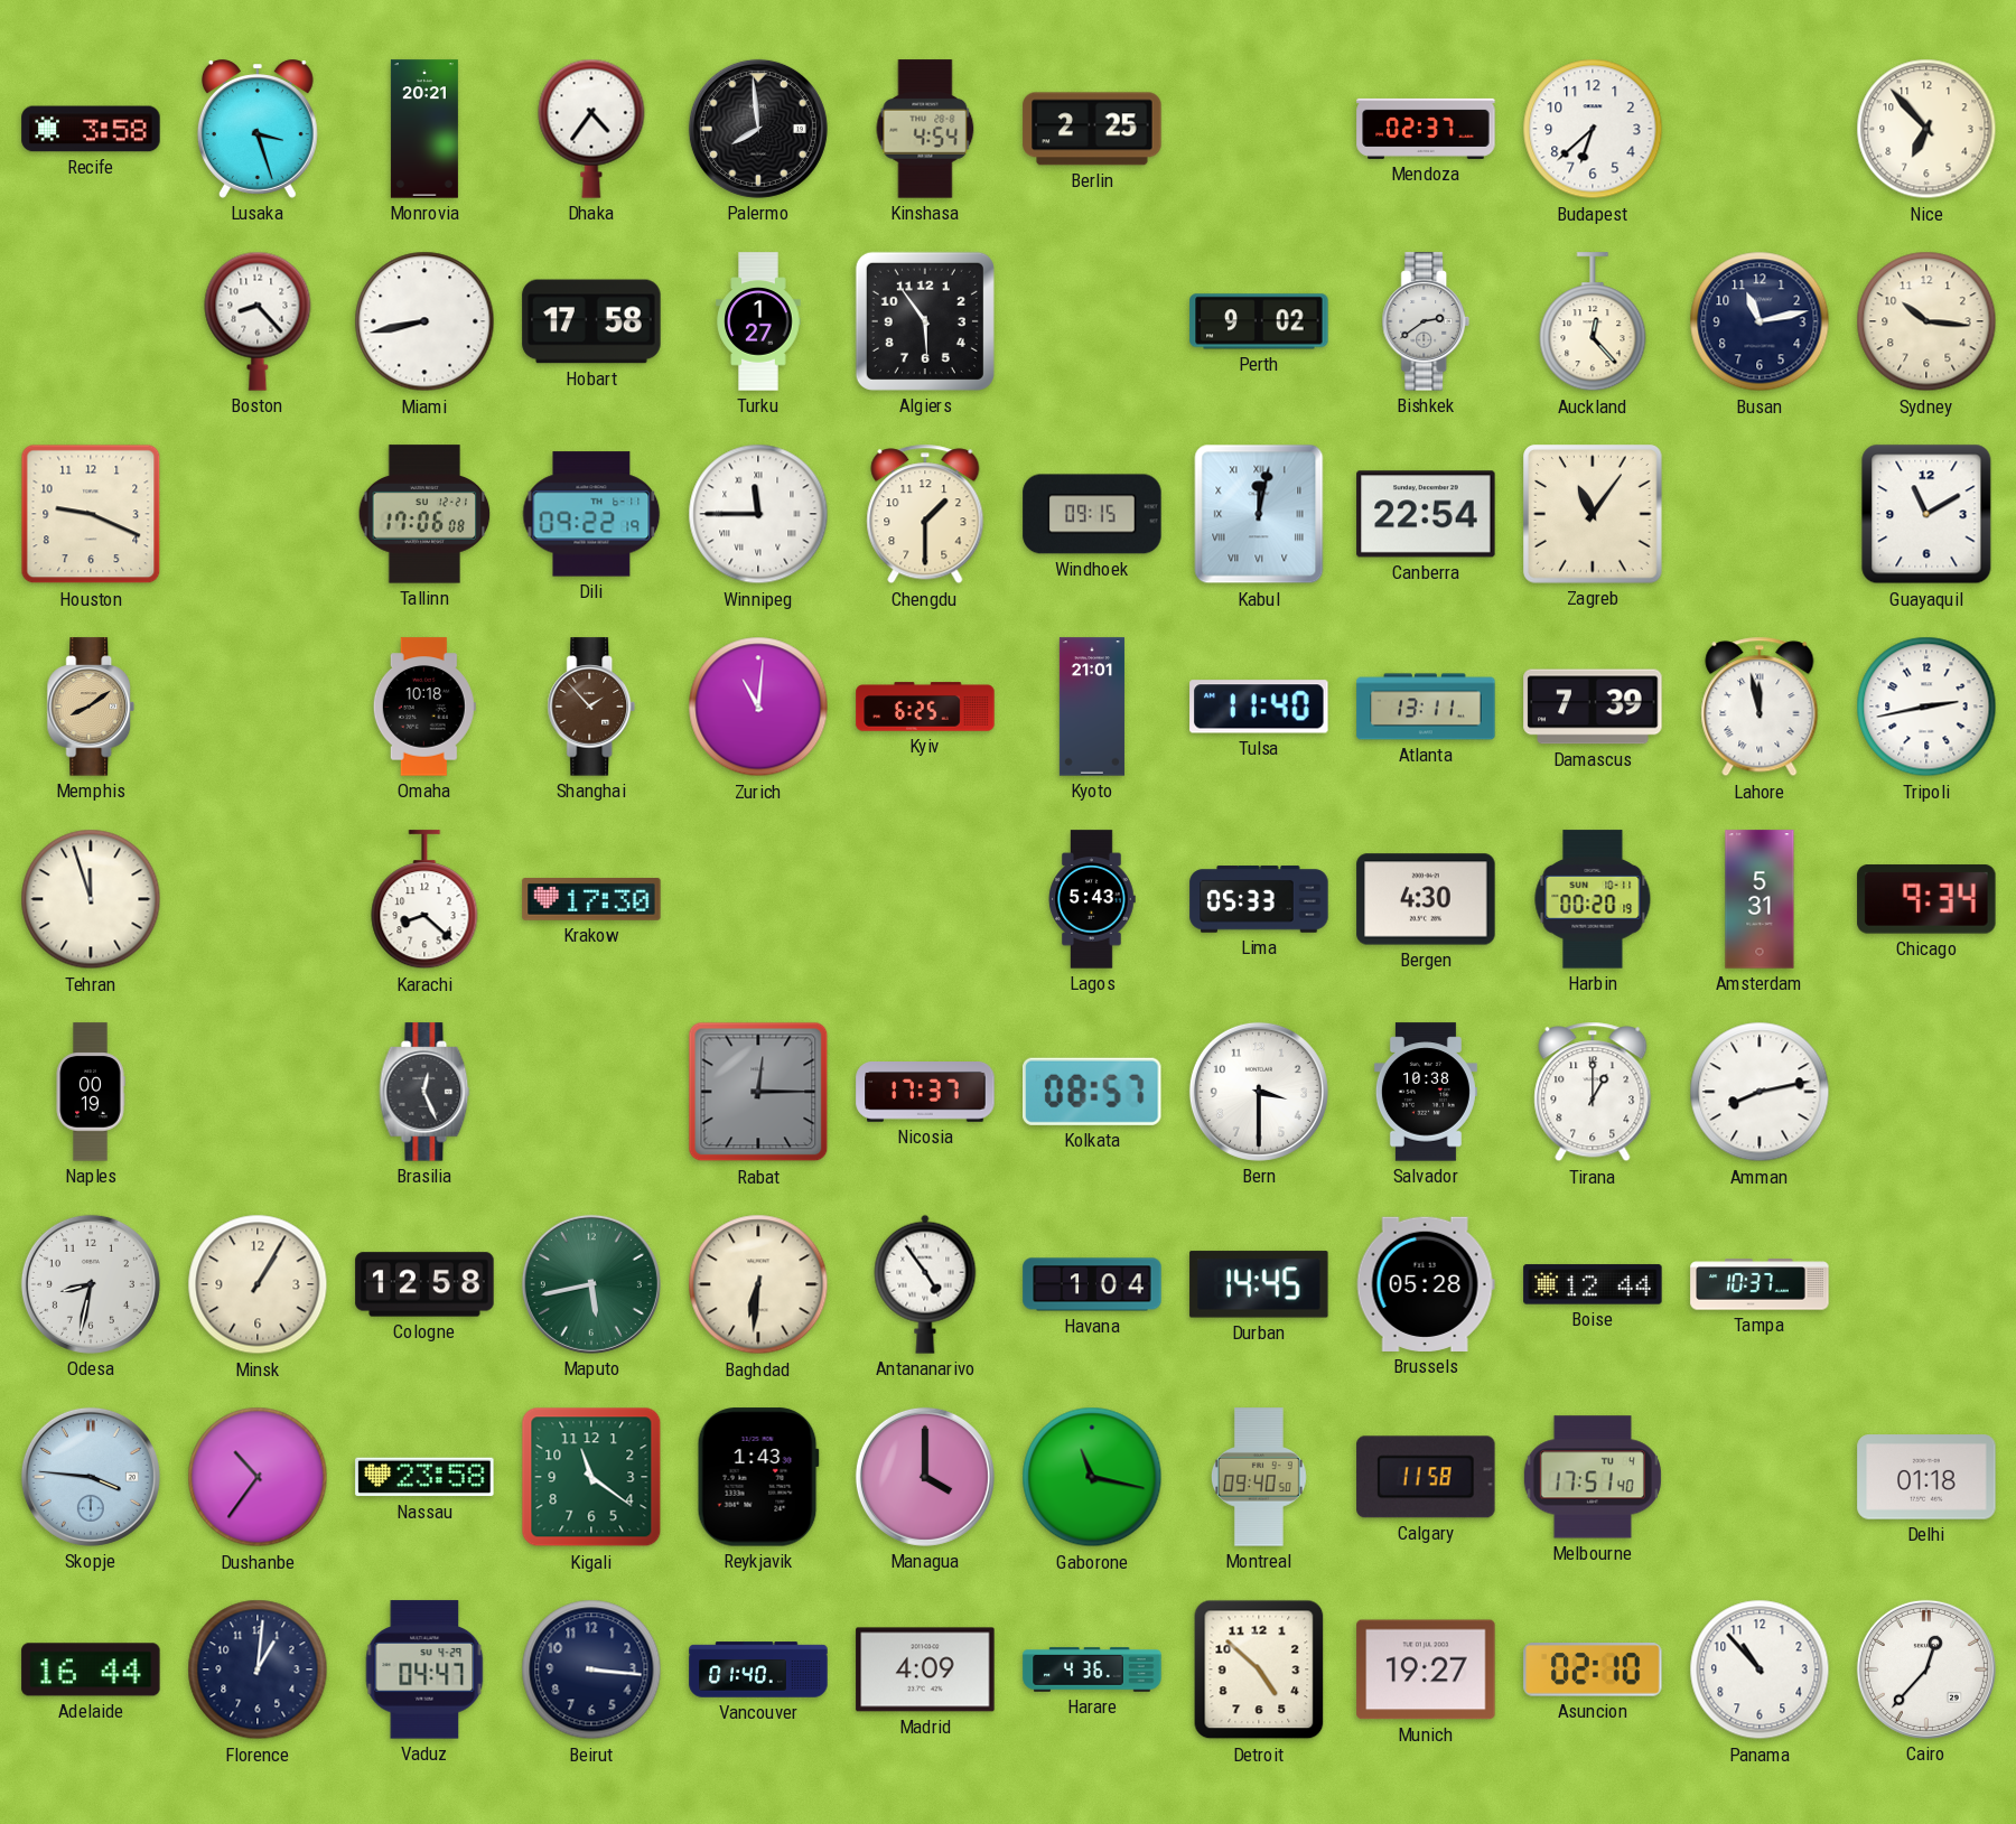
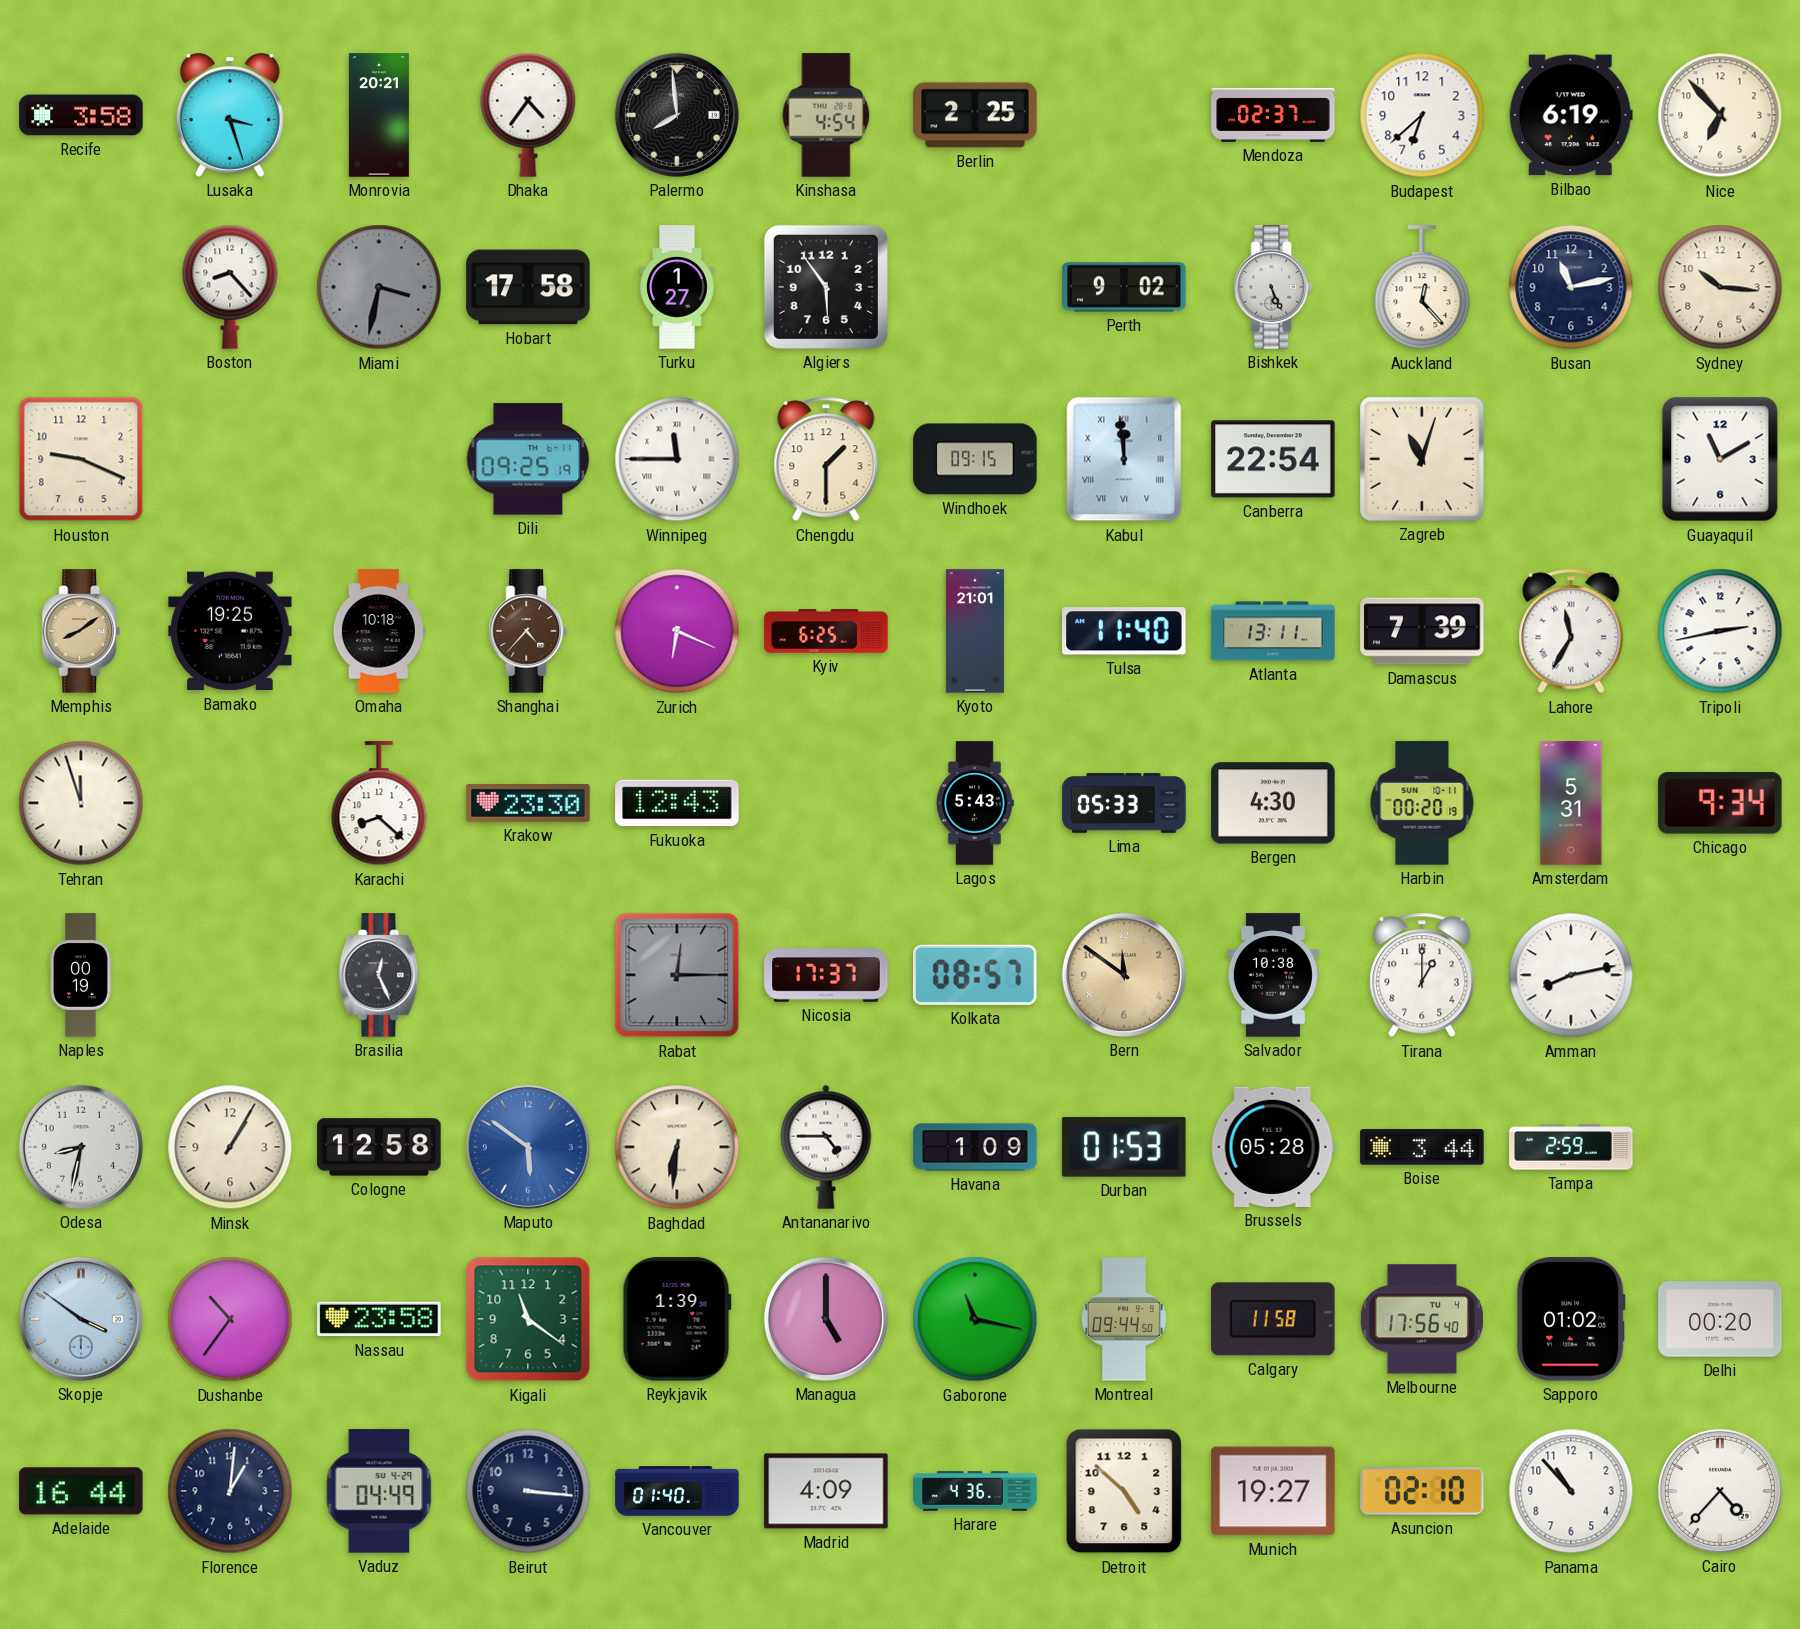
Bilbao: none -> 6:19
Miami: 8:43 -> 3:32
Miami dial: white -> grey
Bishkek: 2:39 -> 5:26
Tallinn: 17:06 -> none
Dili: 09:22 -> 09:25
Kabul: 12:02 -> 11:59
Zagreb: 11:06 -> 11:03
Bamako: none -> 19:25
Shanghai: 1:53 -> 4:37
Zurich: 11:01 -> 6:19
Lahore: 11:58 -> 11:35
Krakow: 17:30 -> 23:30
Fukuoka: none -> 12:43
Bern: 3:30 -> 11:51
Bern dial: white -> champagne
Maputo: 5:43 -> 5:51
Maputo dial: green -> blue
Antananarivo: 4:54 -> 4:45
Havana: 1:04 -> 1:09
Durban: 14:45 -> 01:53
Boise: 12:44 -> 3:44
Tampa: 10:37 -> 2:59
Skopje: 3:46 -> 3:51
Reykjavik: 1:43 -> 1:39
Managua: 4:00 -> 5:00
Montreal: 09:40 -> 09:44
Melbourne: 17:51 -> 17:56
Sapporo: none -> 01:02
Delhi: 01:18 -> 00:20
Vaduz: 04:47 -> 04:49
Cairo: 12:37 -> 4:37
